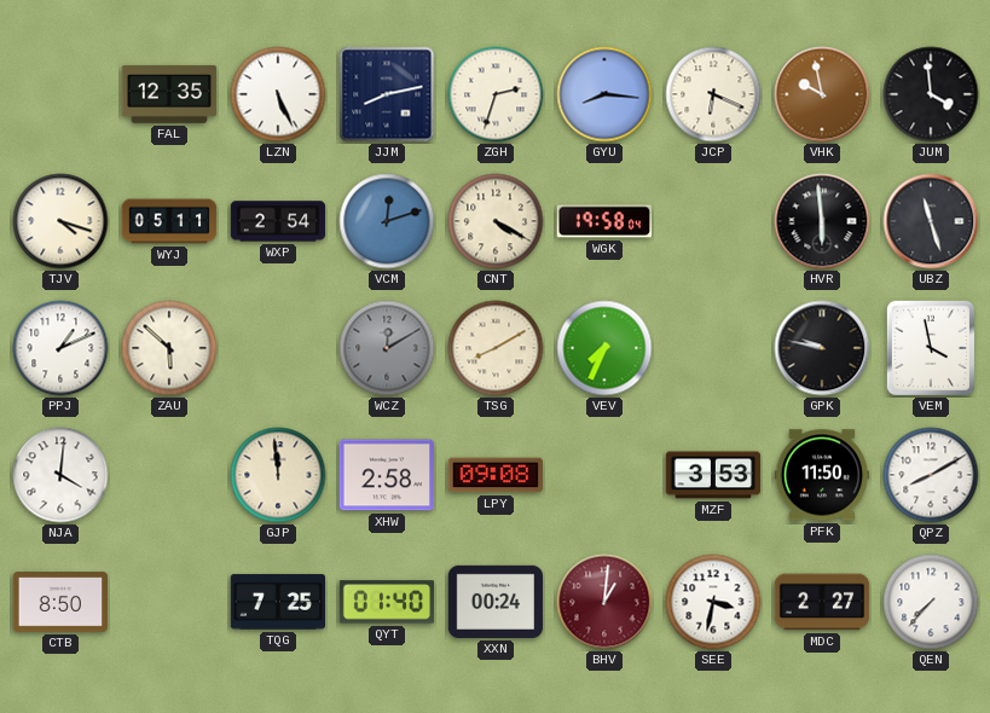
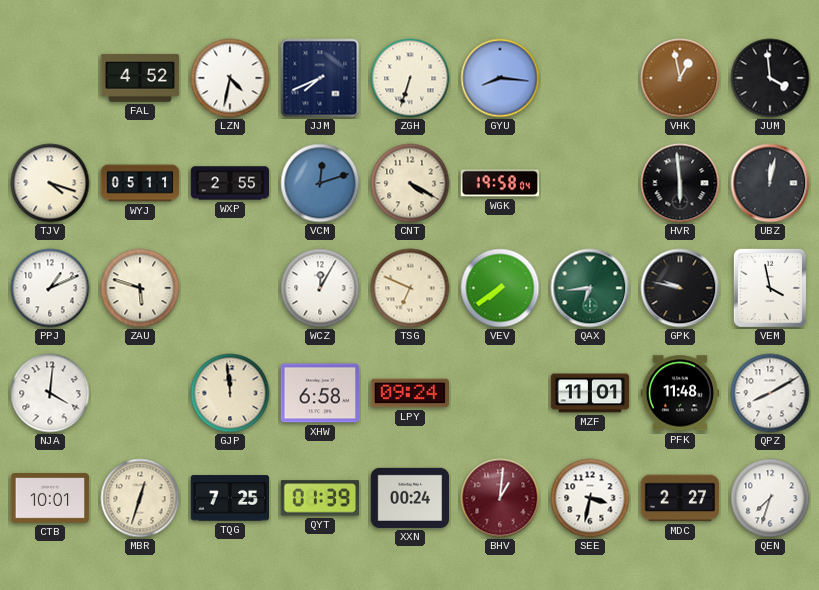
FAL: 12:35 -> 4:52
LZN: 5:26 -> 4:32
JJM: 8:13 -> 7:41
ZGH: 2:33 -> 6:33
JCP: 6:19 -> none
VHK: 9:58 -> 12:58
WXP: 2:54 -> 2:55
UBZ: 11:27 -> 12:02
ZAU: 5:52 -> 5:48
WCZ: 12:10 -> 12:05
WCZ dial: grey -> white
TSG: 8:10 -> 6:49
VEV: 7:34 -> 7:39
QAX: none -> 6:44
XHW: 2:58 -> 6:58
LPY: 09:08 -> 09:24
MZF: 3:53 -> 11:01
PFK: 11:50 -> 11:48
CTB: 8:50 -> 10:01
MBR: none -> 12:33
QYT: 01:40 -> 01:39
QEN: 7:37 -> 7:33
